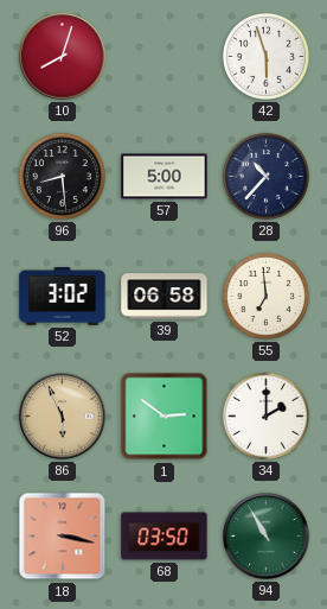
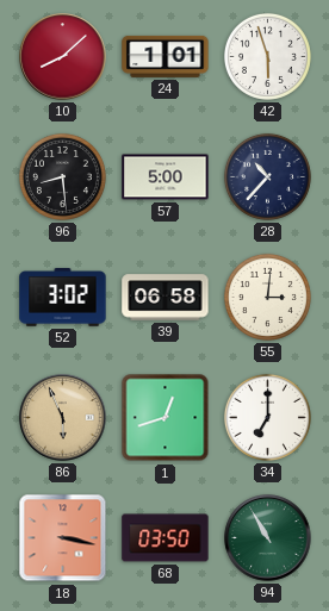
10: 8:03 -> 8:08
24: none -> 1:01
55: 6:59 -> 3:01
1: 2:51 -> 12:42
34: 2:00 -> 7:00
